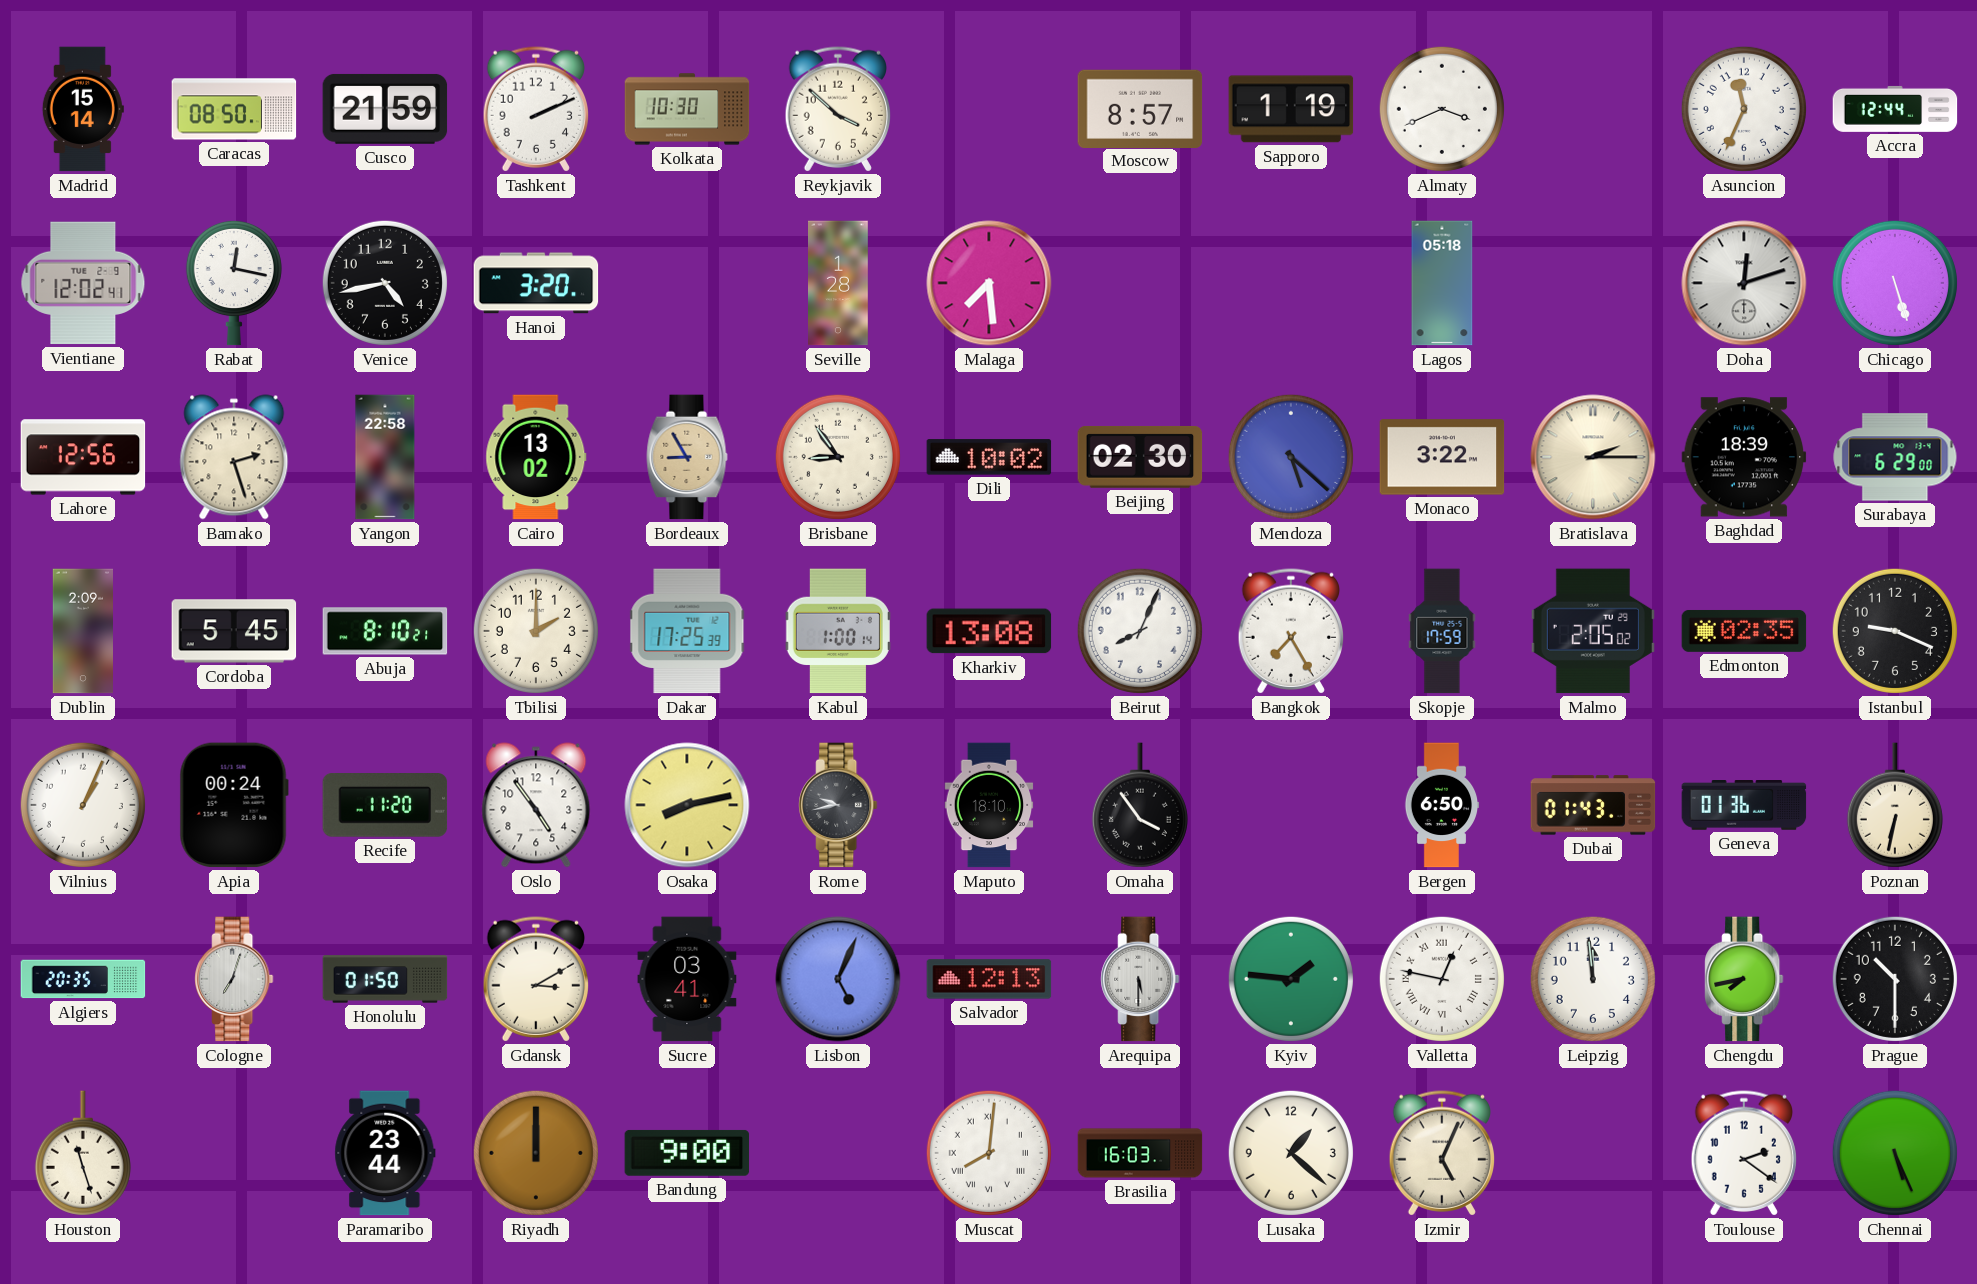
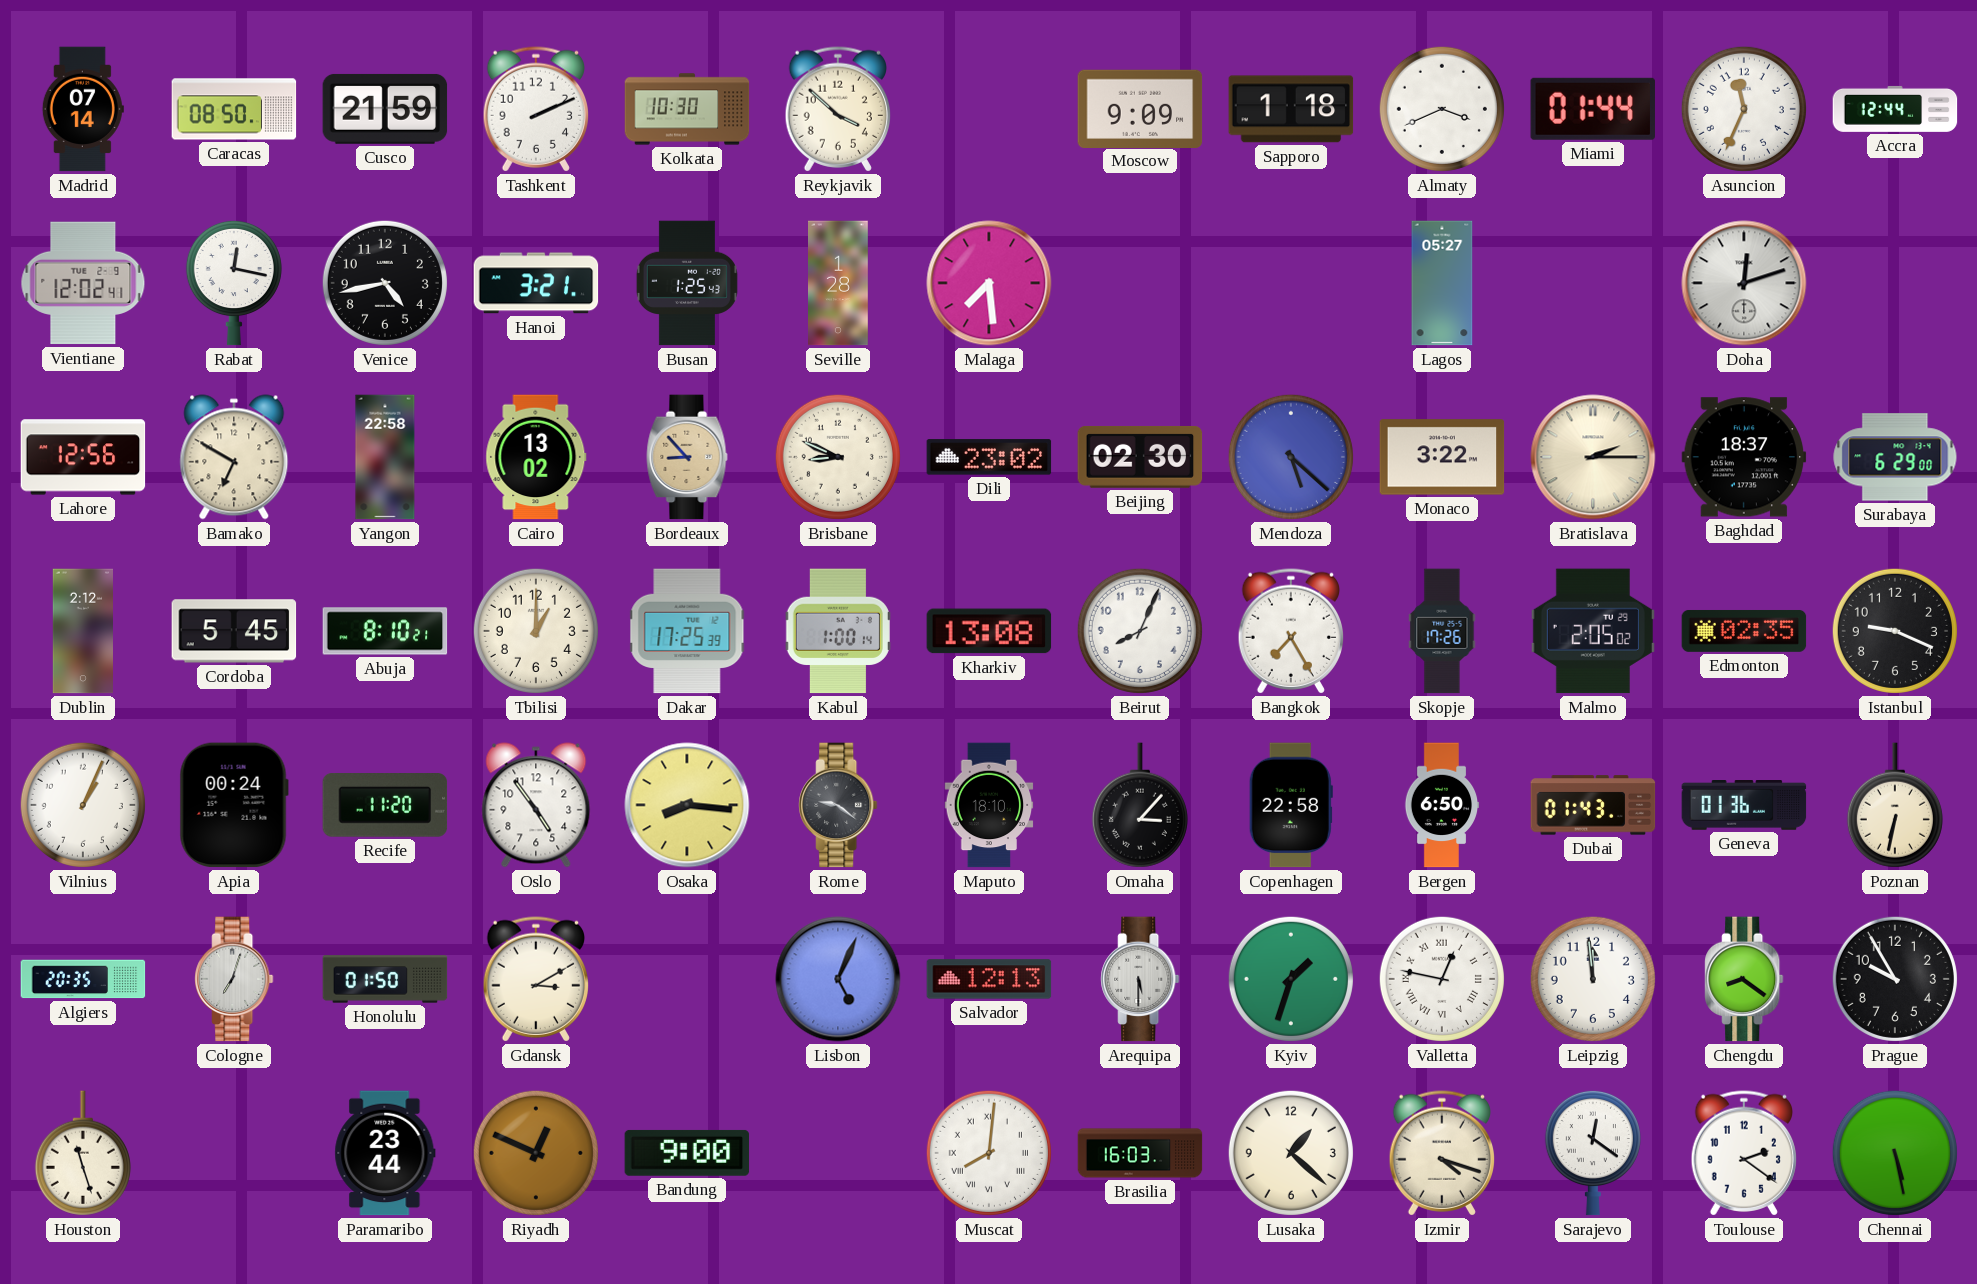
Madrid: 15:14 -> 07:14
Moscow: 8:57 -> 9:09
Sapporo: 1:19 -> 1:18
Miami: none -> 01:44
Hanoi: 3:20 -> 3:21
Busan: none -> 1:25
Lagos: 05:18 -> 05:27
Chicago: 5:27 -> none
Bamako: 2:27 -> 6:50
Bordeaux: 8:55 -> 8:53
Brisbane: 8:54 -> 8:49
Dili: 10:02 -> 23:02
Baghdad: 18:39 -> 18:37
Dublin: 2:09 -> 2:12
Tbilisi: 2:00 -> 1:00
Skopje: 17:59 -> 17:26
Osaka: 8:13 -> 8:16
Rome: 9:43 -> 9:21
Omaha: 3:54 -> 3:07
Copenhagen: none -> 22:58
Sucre: 03:41 -> none
Kyiv: 1:46 -> 1:33
Chengdu: 7:43 -> 8:21
Prague: 10:30 -> 9:55
Riyadh: 12:00 -> 12:49
Izmir: 5:04 -> 4:18
Sarajevo: none -> 12:21
Chennai: 5:26 -> 5:28
